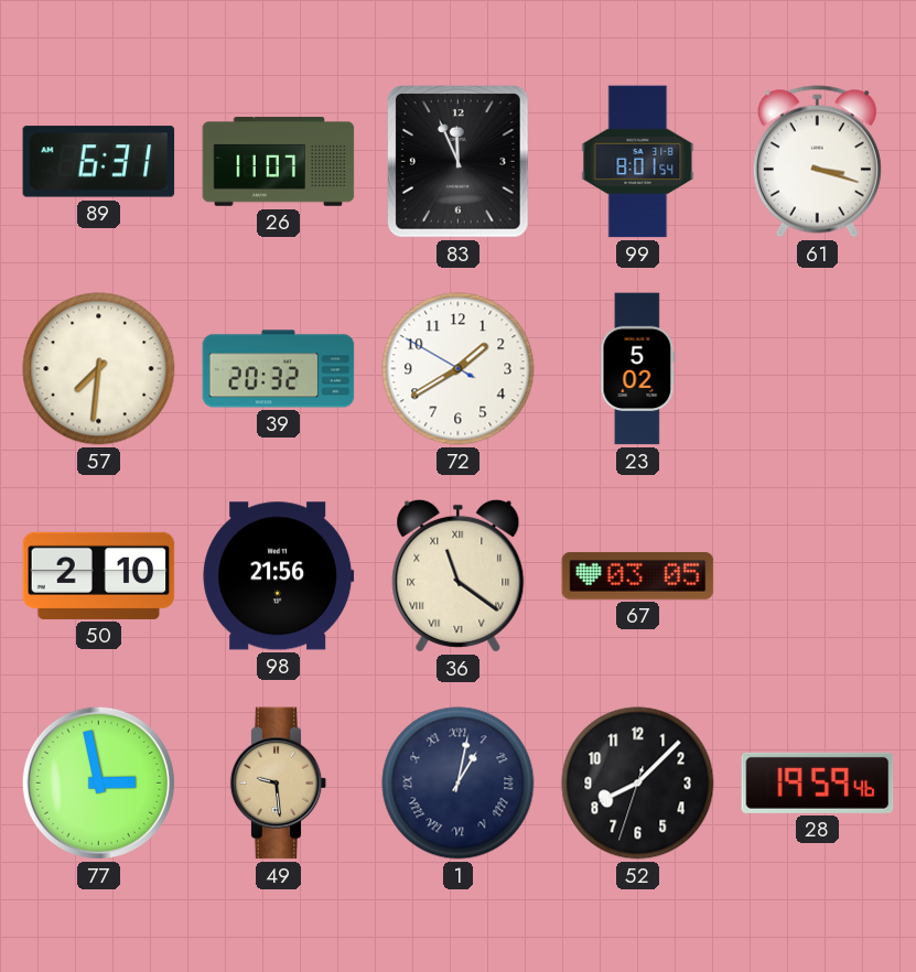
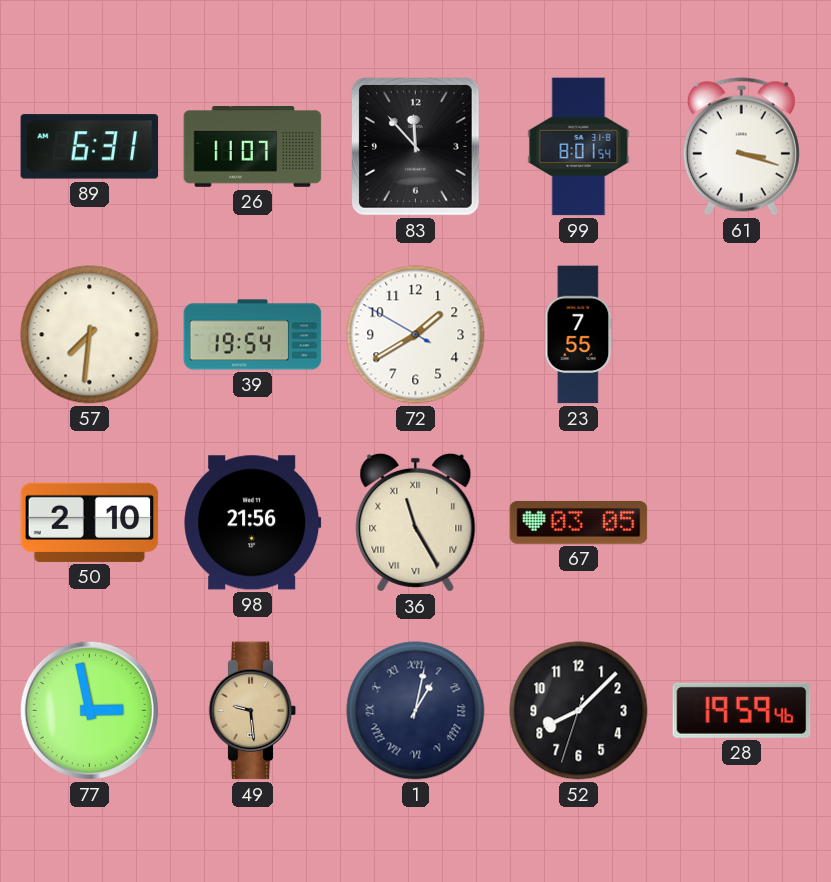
83: 11:56 -> 11:53
39: 20:32 -> 19:54
23: 5:02 -> 7:55
36: 11:21 -> 11:25
